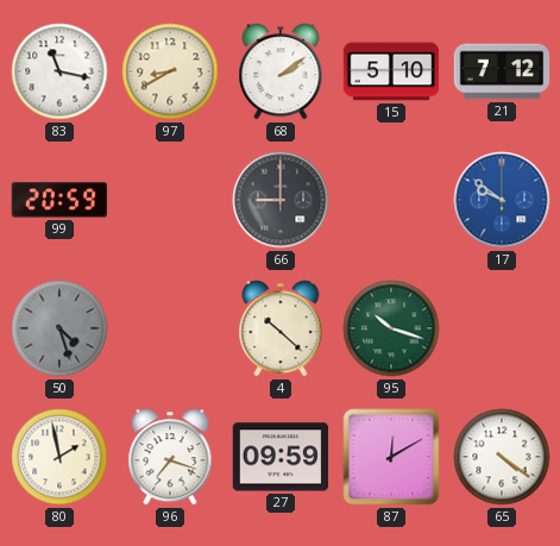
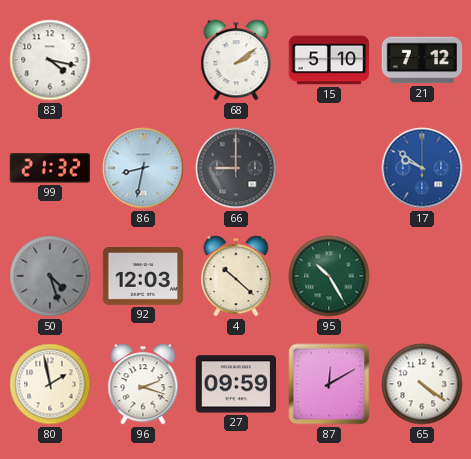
83: 11:17 -> 4:17
97: 8:40 -> none
99: 20:59 -> 21:32
86: none -> 8:32
92: none -> 12:03
95: 10:18 -> 10:25
96: 7:18 -> 2:18
